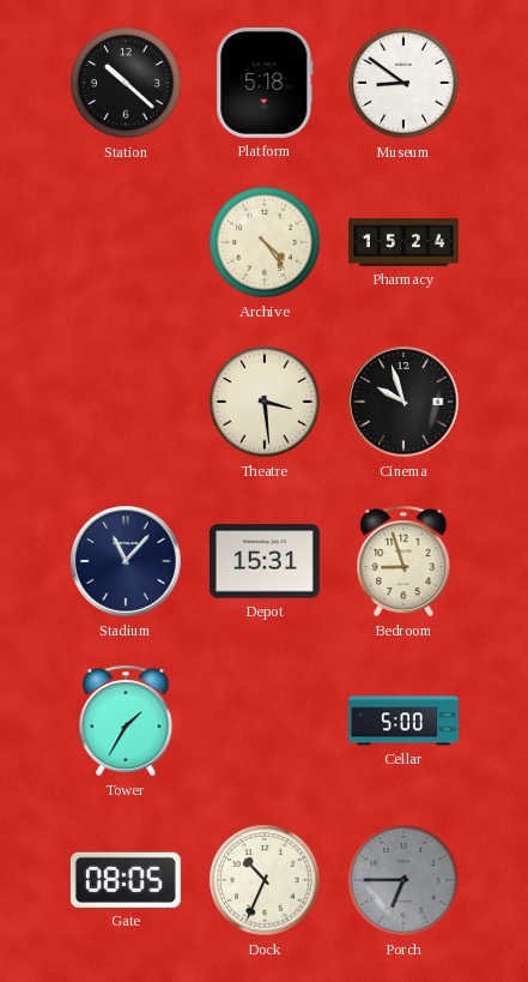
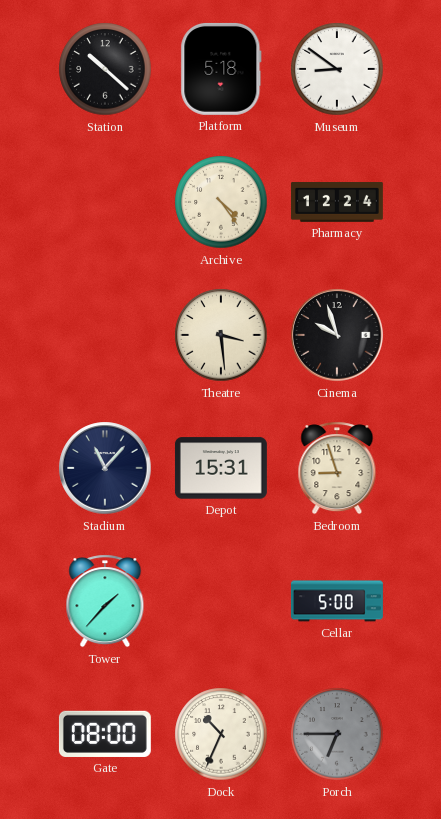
Pharmacy: 15:24 -> 12:24
Tower: 1:35 -> 1:37
Gate: 08:05 -> 08:00
